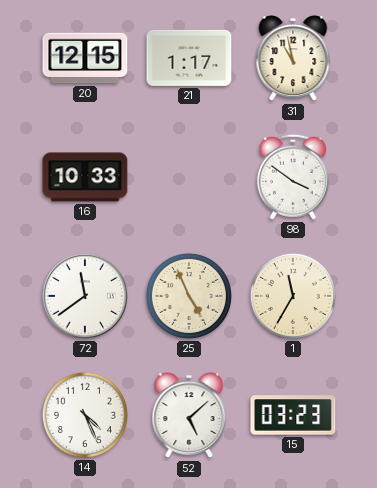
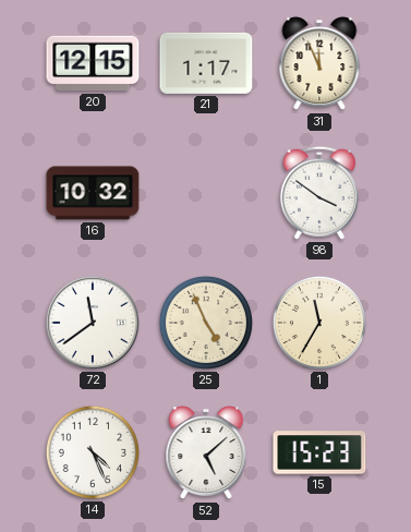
31: 10:58 -> 11:56
16: 10:33 -> 10:32
15: 03:23 -> 15:23
